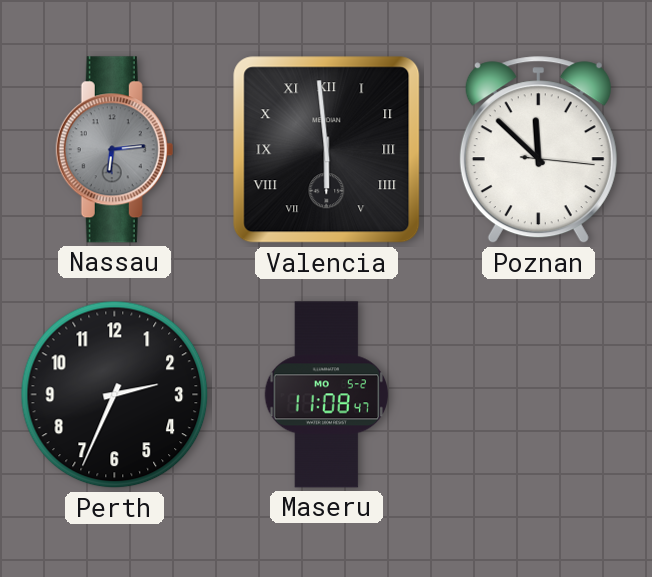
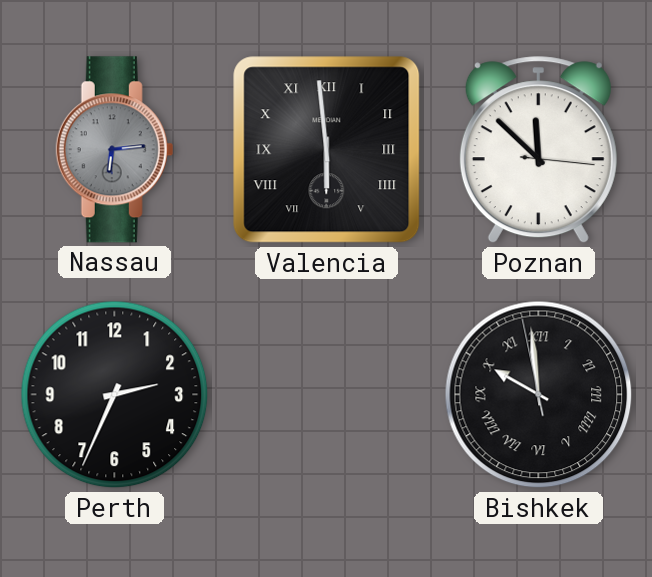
Maseru: 11:08 -> none
Bishkek: none -> 9:58
